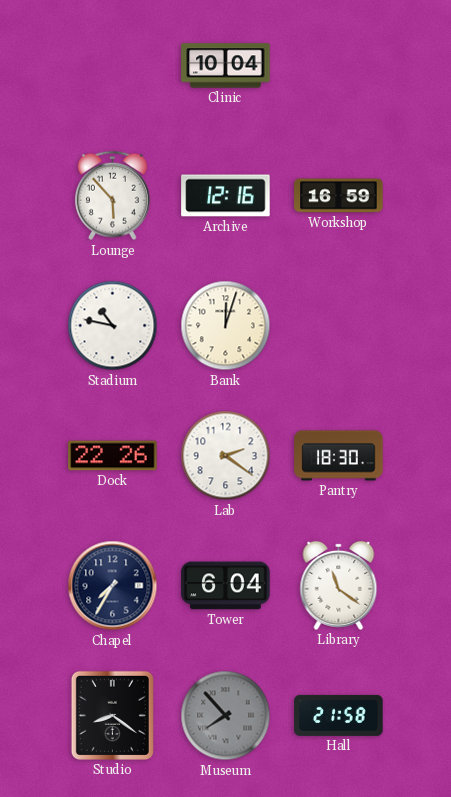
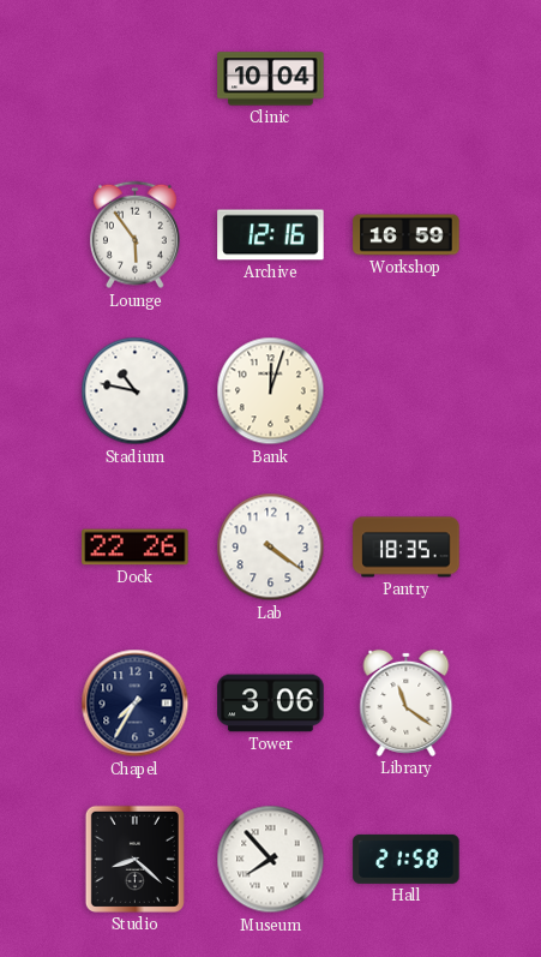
Lounge: 5:53 -> 5:54
Lab: 2:21 -> 4:21
Pantry: 18:30 -> 18:35
Tower: 6:04 -> 3:06
Studio: 8:21 -> 8:22
Museum dial: grey -> white
